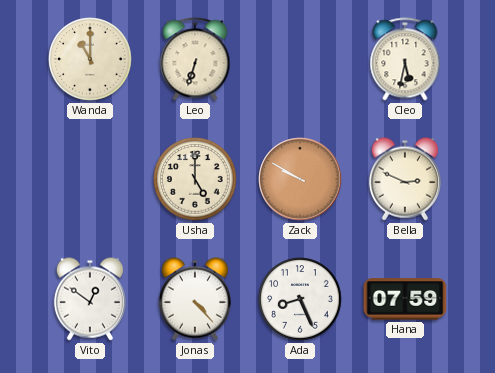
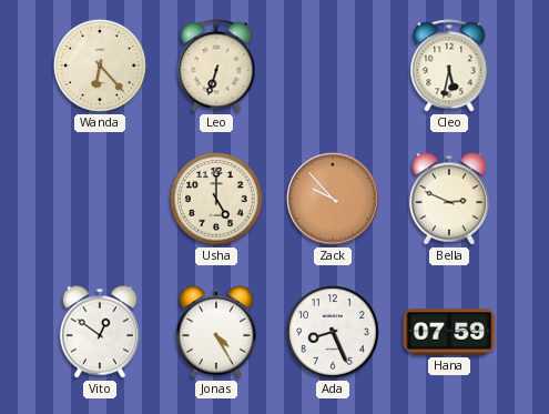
Wanda: 11:00 -> 6:23
Zack: 9:50 -> 9:53
Jonas: 4:23 -> 4:25
